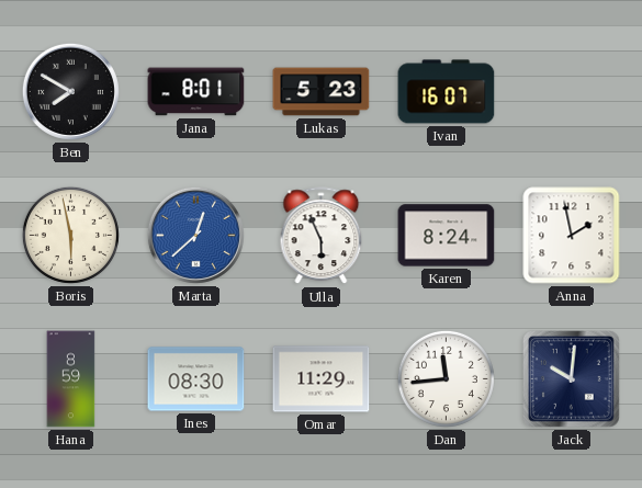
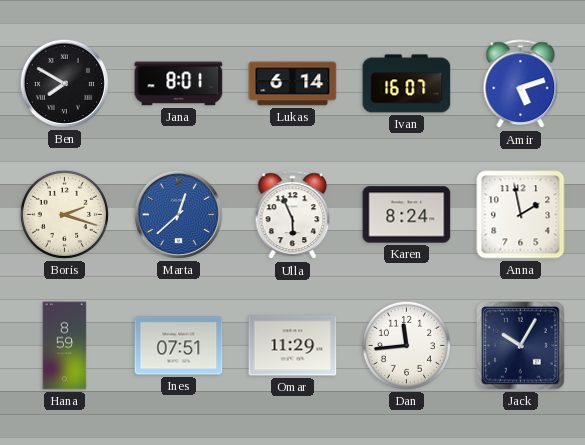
Lukas: 5:23 -> 6:14
Amir: none -> 5:12
Boris: 5:58 -> 2:18
Ines: 08:30 -> 07:51
Jack: 10:01 -> 10:05
